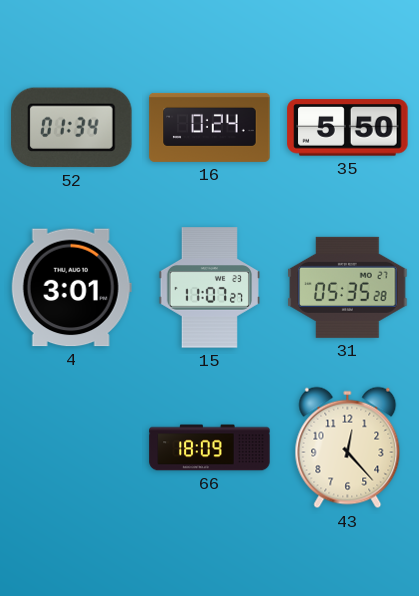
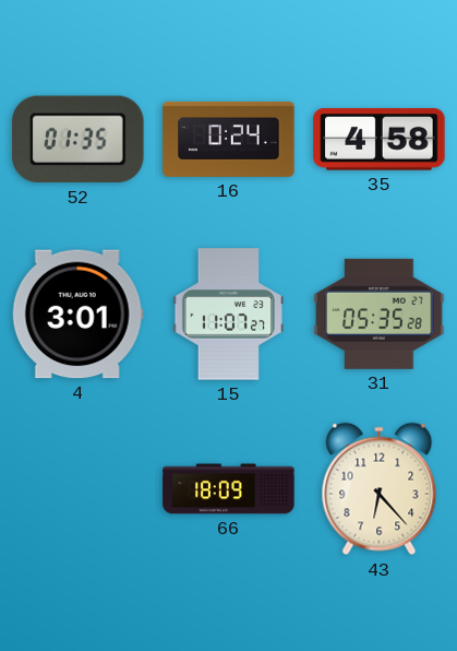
52: 01:34 -> 01:35
35: 5:50 -> 4:58
43: 12:23 -> 6:23
